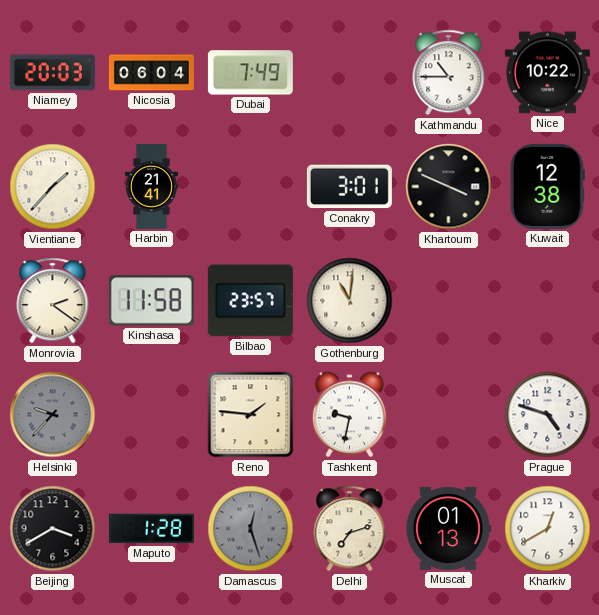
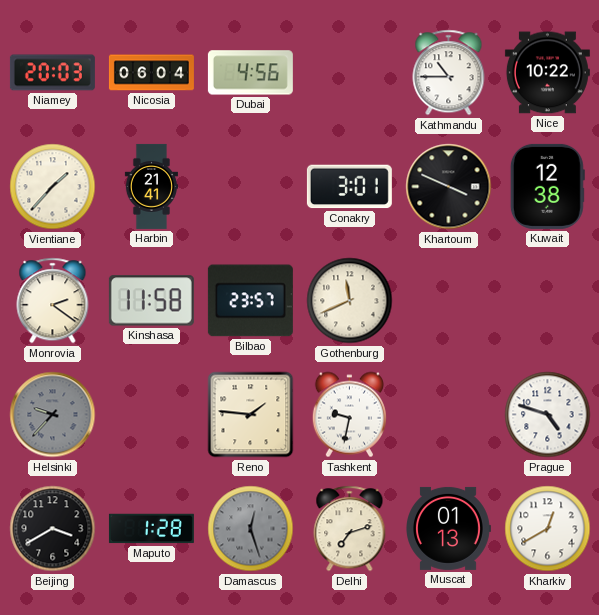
Dubai: 7:49 -> 4:56
Gothenburg: 11:01 -> 11:41
